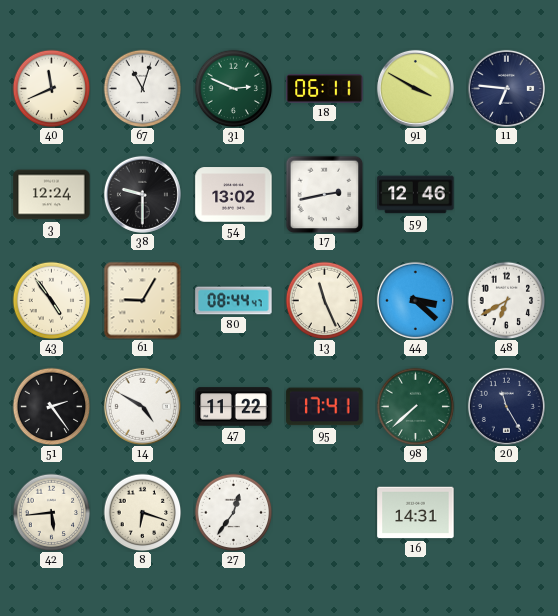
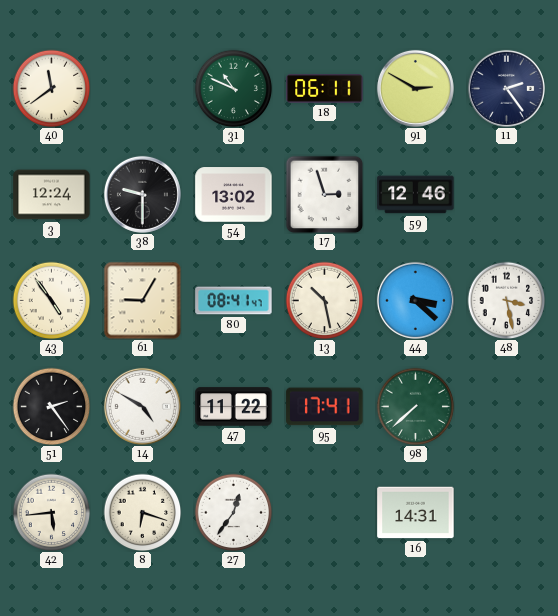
40: 11:41 -> 11:39
67: 11:03 -> none
31: 2:49 -> 10:49
91: 3:50 -> 2:50
11: 6:46 -> 2:24
17: 2:43 -> 2:57
80: 08:44 -> 08:41
13: 11:26 -> 10:28
48: 6:40 -> 3:28
20: 11:25 -> none
